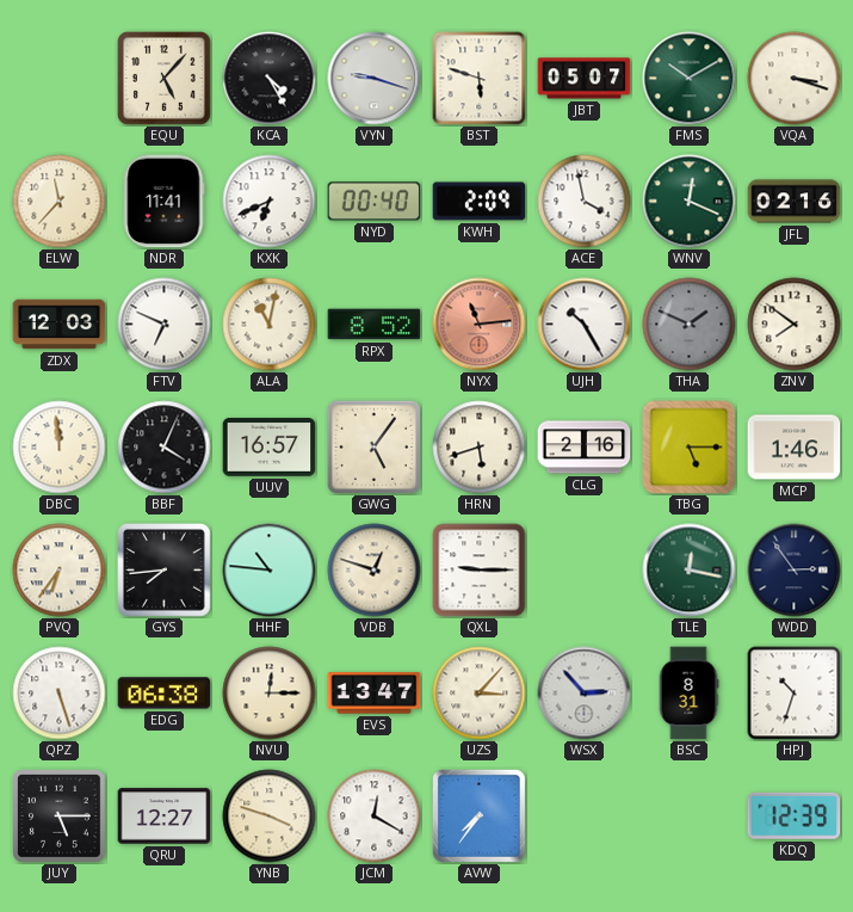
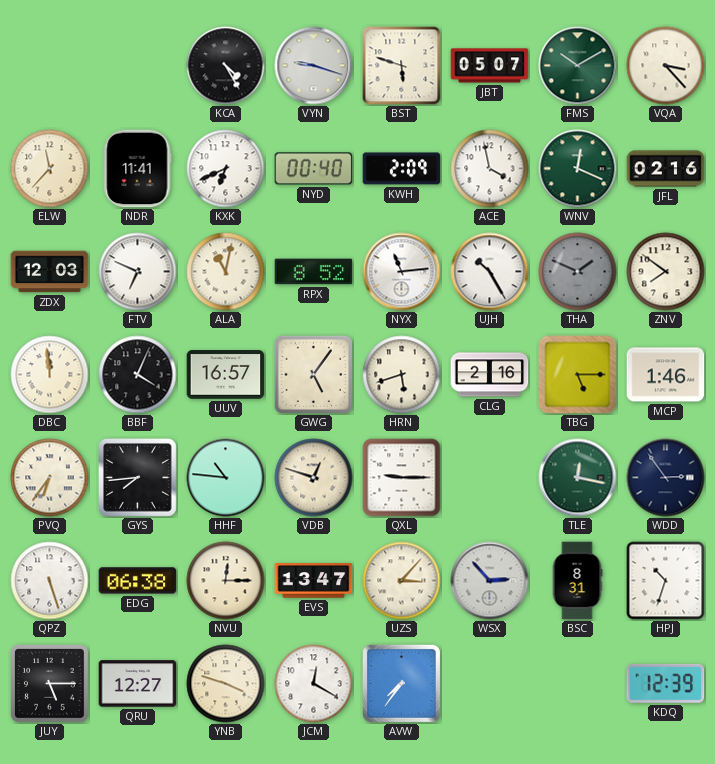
EQU: 5:07 -> none
VQA: 3:18 -> 3:23
NYX dial: salmon -> white
